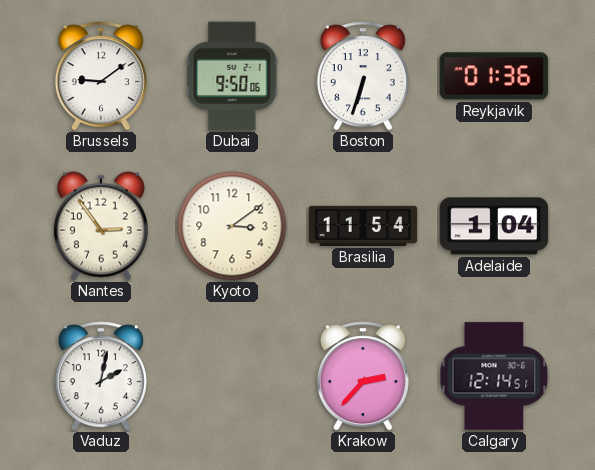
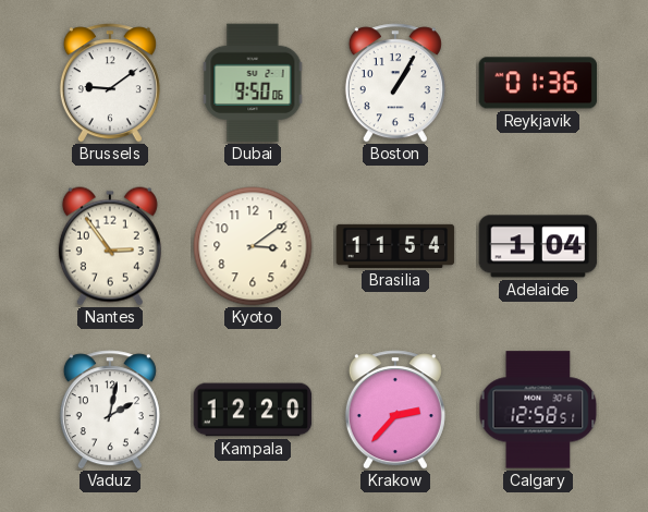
Boston: 6:33 -> 1:05
Kampala: none -> 12:20
Calgary: 12:14 -> 12:58
